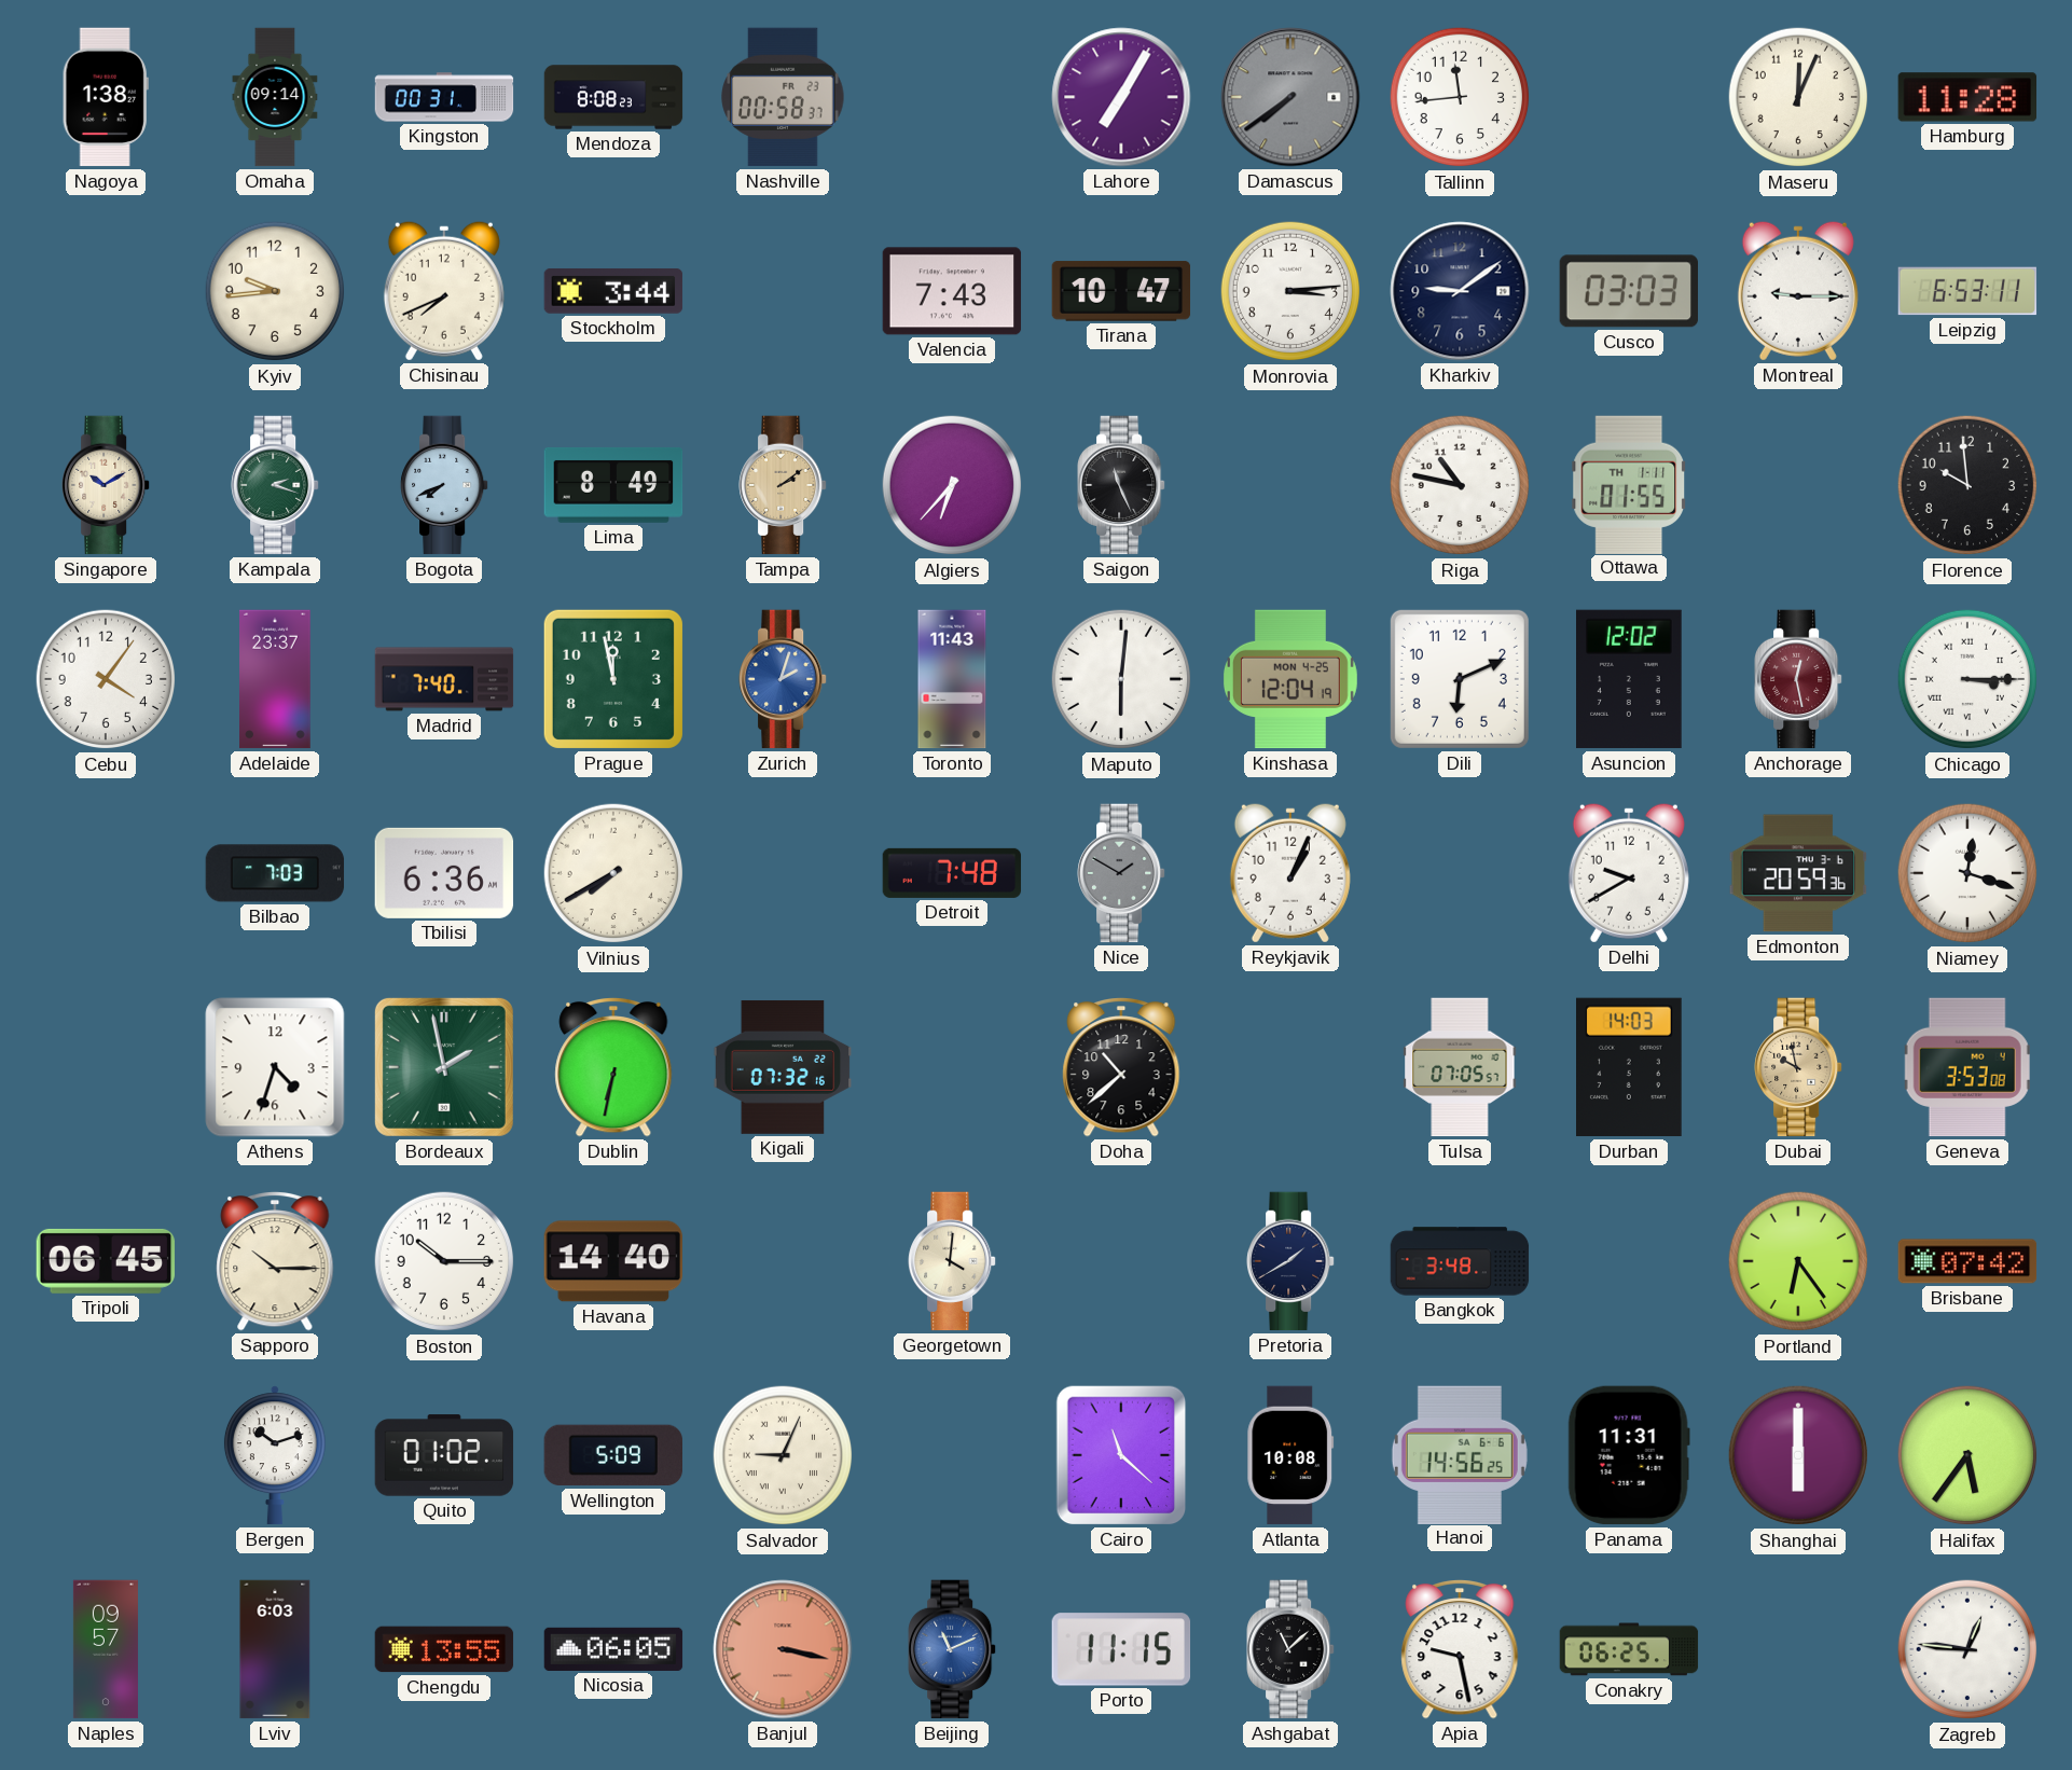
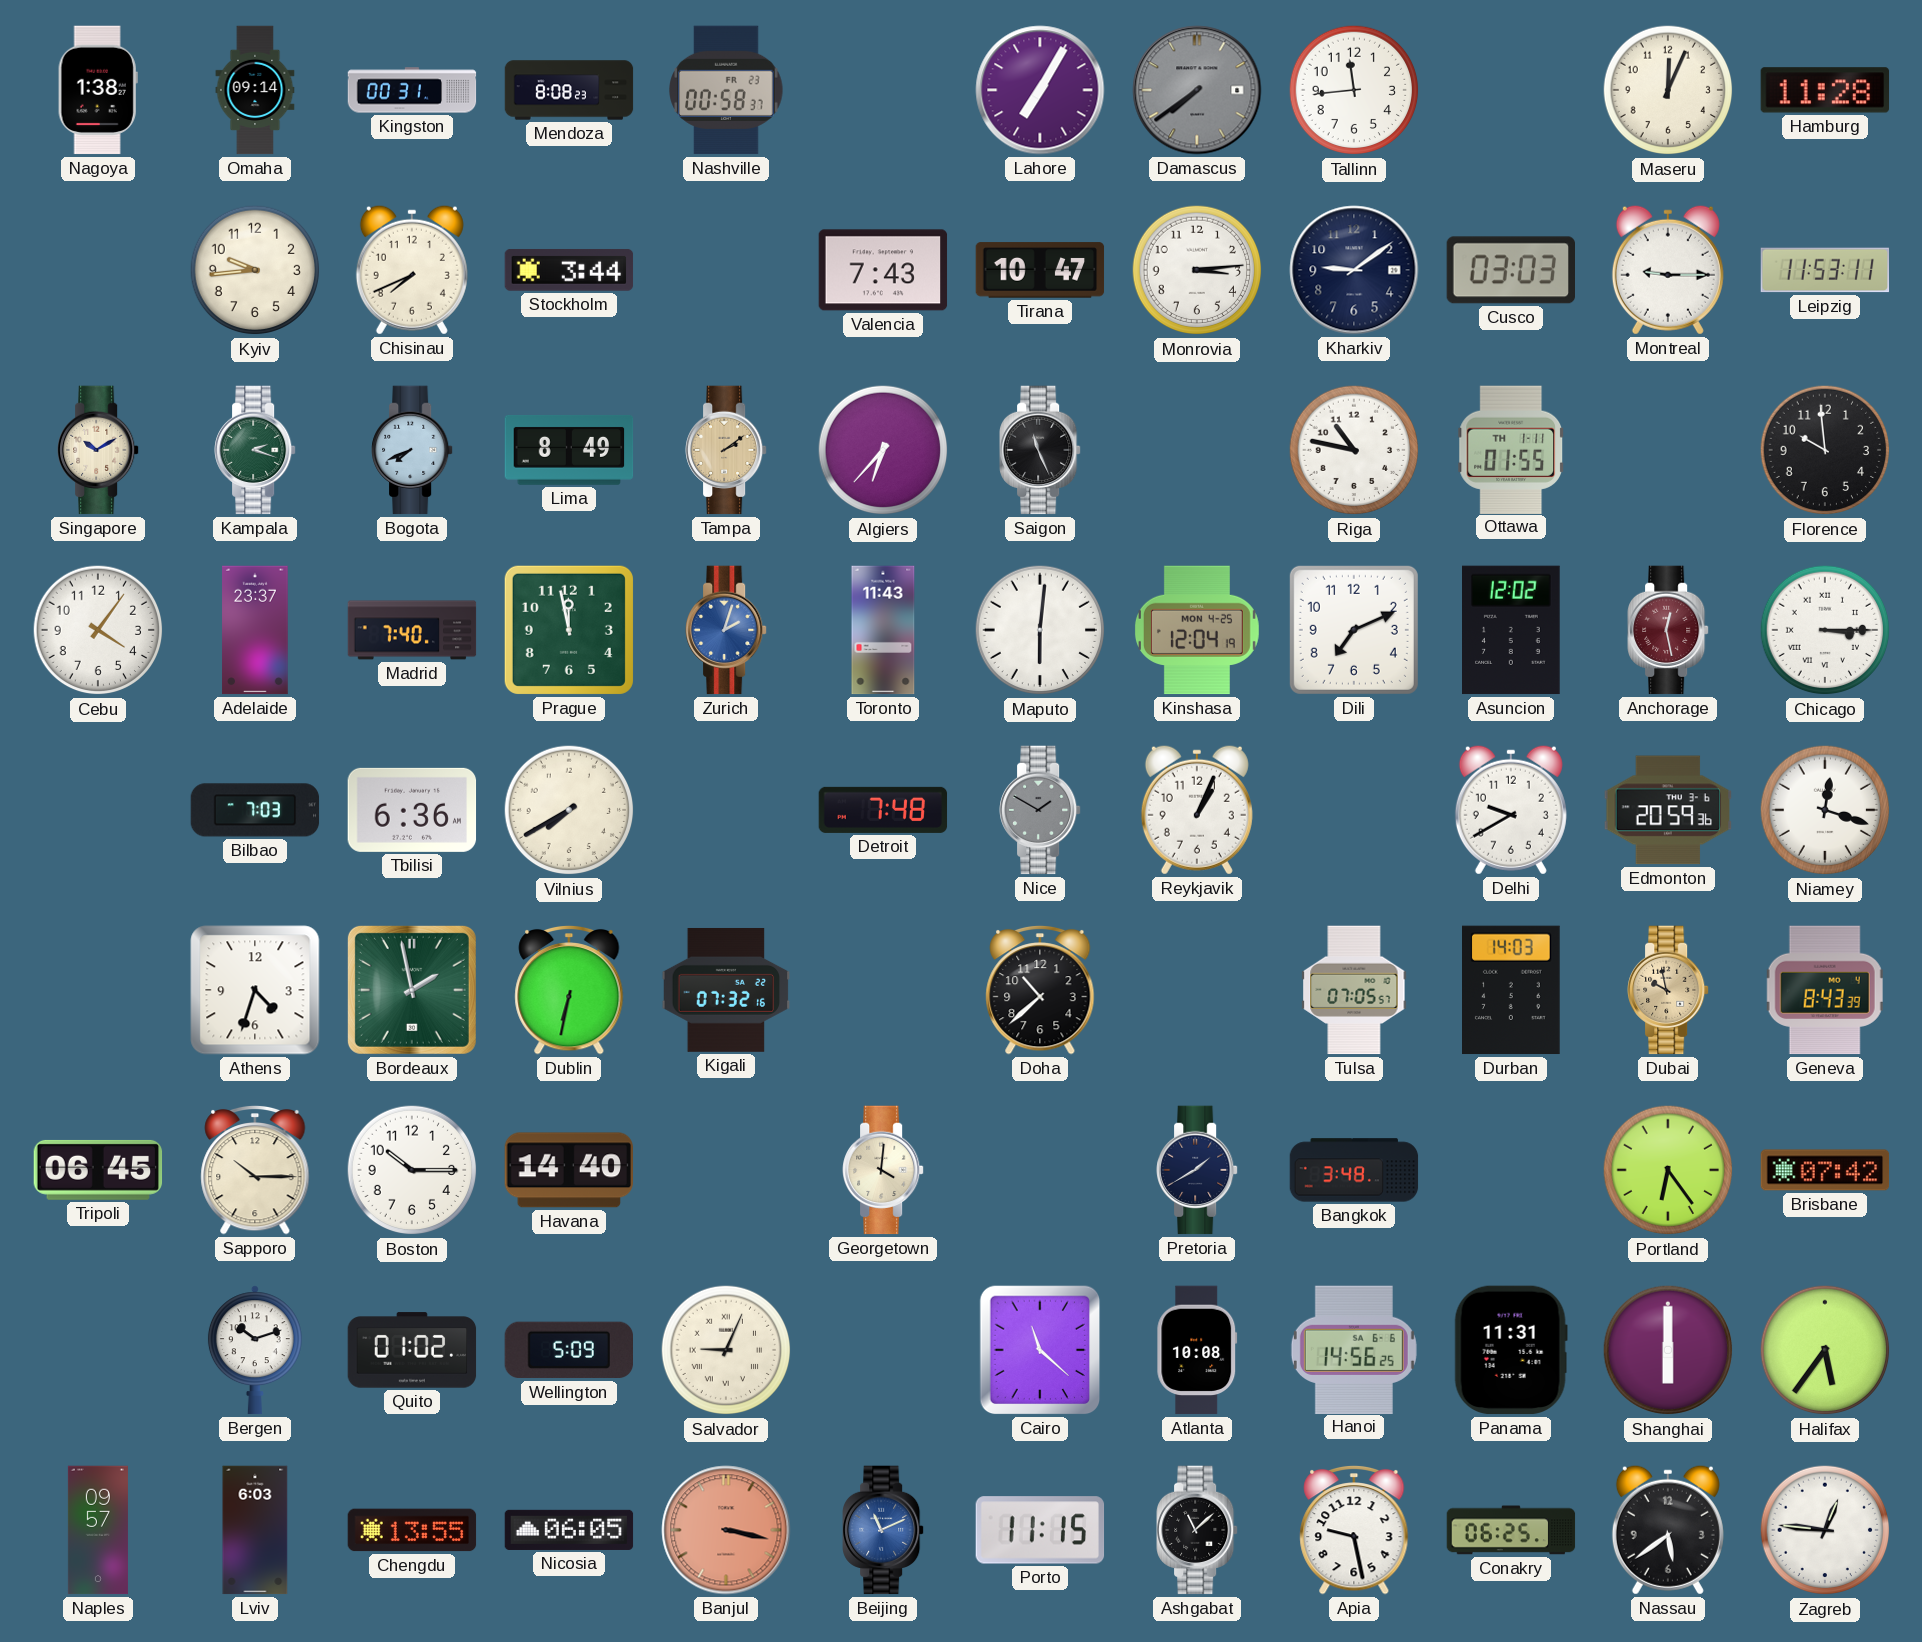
Leipzig: 6:53 -> 11:53
Dili: 6:11 -> 7:11
Geneva: 3:53 -> 8:43
Nassau: none -> 5:39
